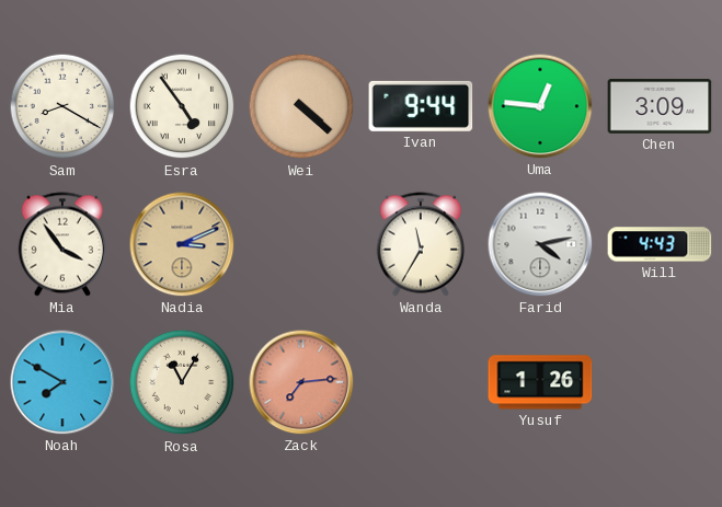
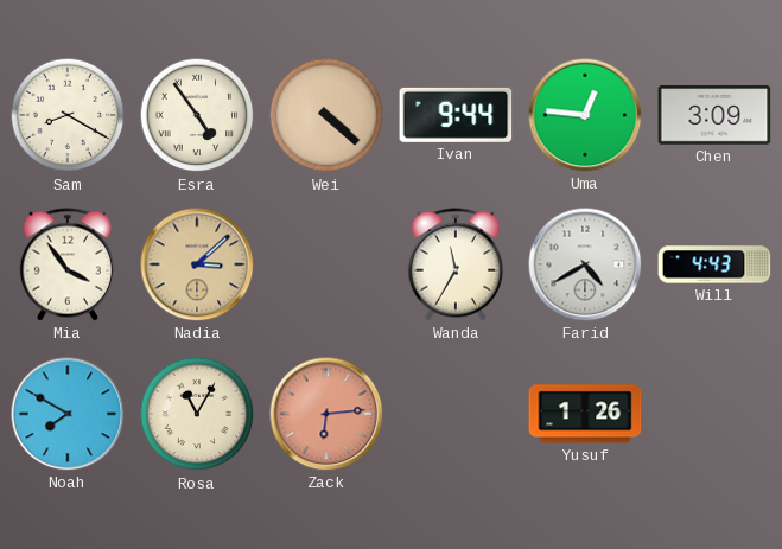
Nadia: 3:11 -> 3:08
Farid: 4:13 -> 4:40
Zack: 7:14 -> 6:14
